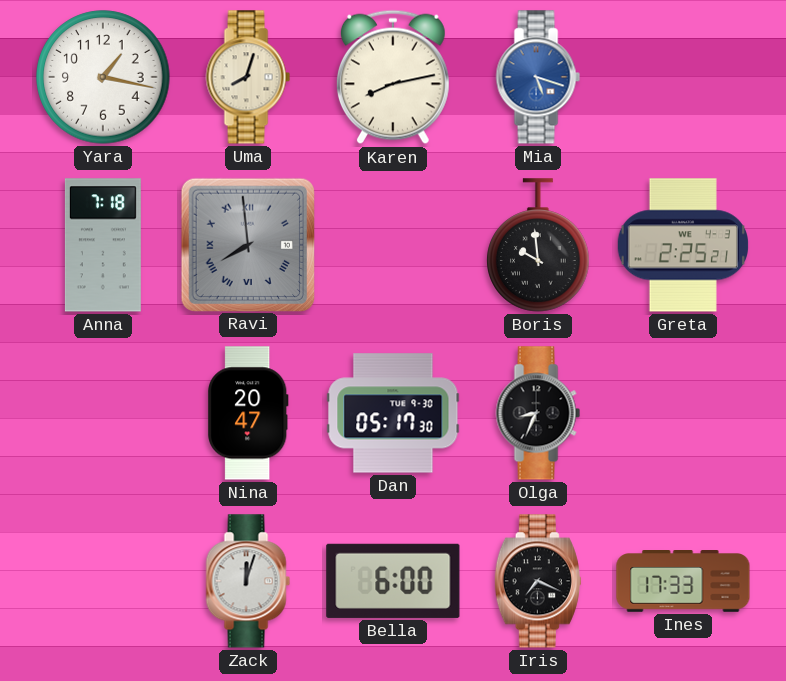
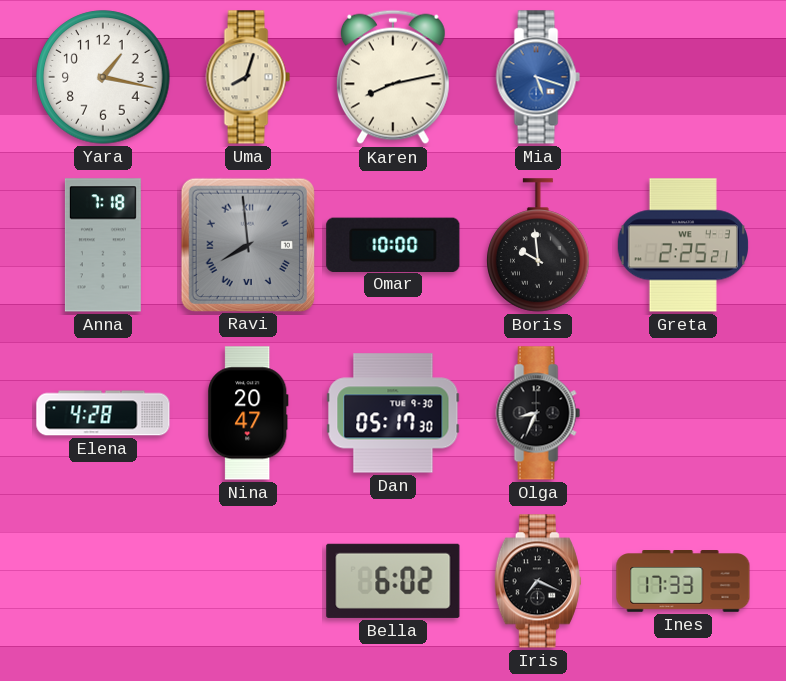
Omar: none -> 10:00
Elena: none -> 4:28
Zack: 12:03 -> none
Bella: 6:00 -> 6:02
